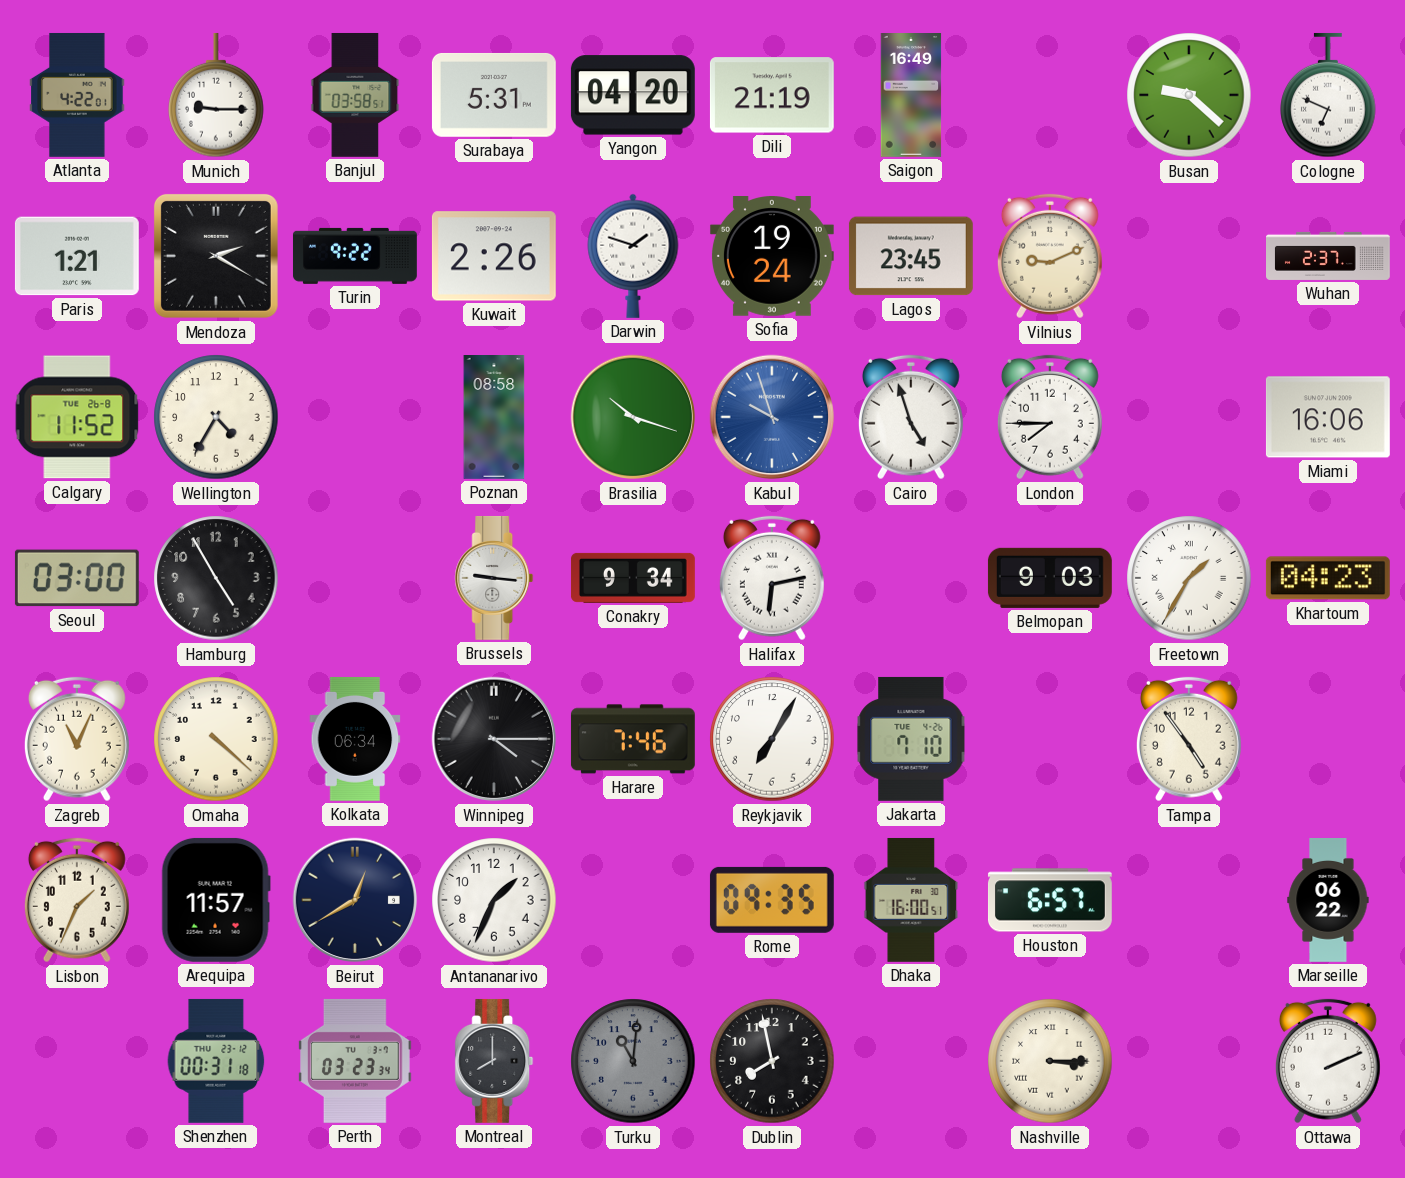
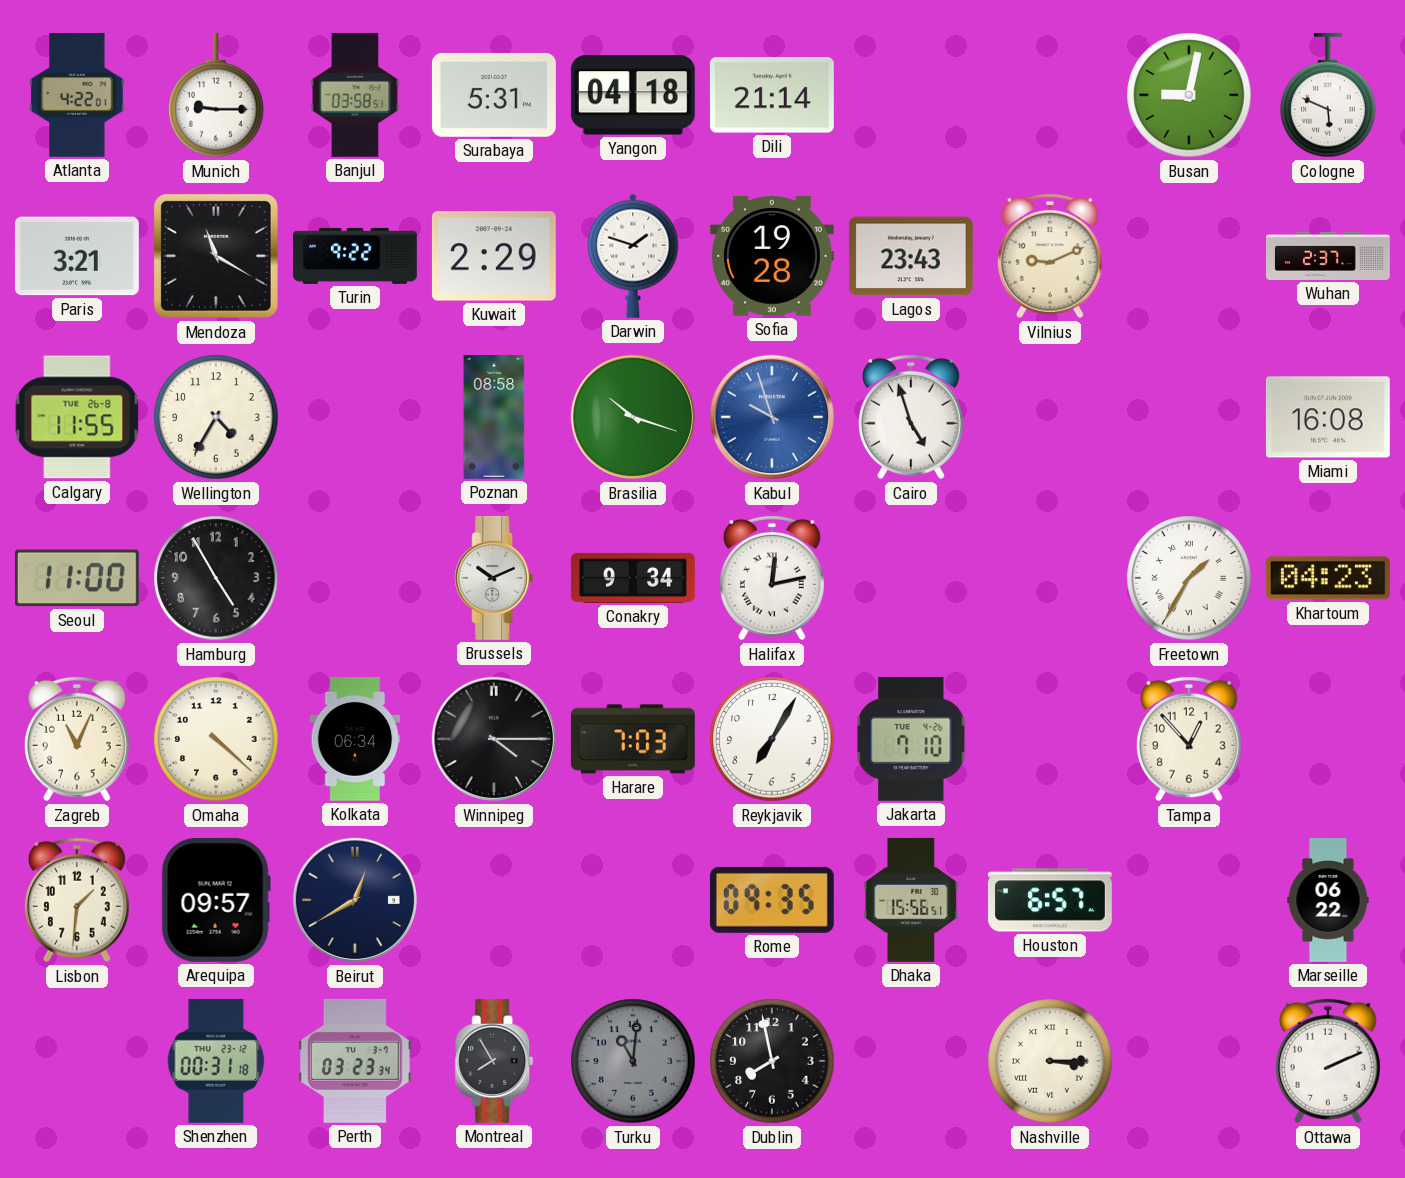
Yangon: 04:20 -> 04:18
Dili: 21:19 -> 21:14
Saigon: 16:49 -> none
Busan: 9:22 -> 9:02
Cologne: 6:49 -> 5:49
Paris: 1:21 -> 3:21
Mendoza: 2:20 -> 11:20
Kuwait: 2:26 -> 2:29
Sofia: 19:24 -> 19:28
Lagos: 23:45 -> 23:43
Calgary: 11:52 -> 11:55
London: 7:45 -> none
Miami: 16:06 -> 16:08
Seoul: 03:00 -> 11:00
Brussels: 9:16 -> 10:11
Halifax: 6:13 -> 12:13
Belmopan: 9:03 -> none
Harare: 7:46 -> 7:03
Tampa: 4:54 -> 12:53
Lisbon: 1:34 -> 1:31
Arequipa: 11:57 -> 09:57
Antananarivo: 1:34 -> none
Dhaka: 16:00 -> 15:56
Montreal: 8:00 -> 7:55
